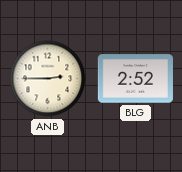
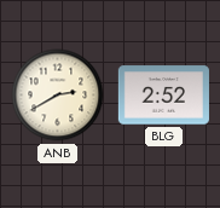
ANB: 2:45 -> 2:40
